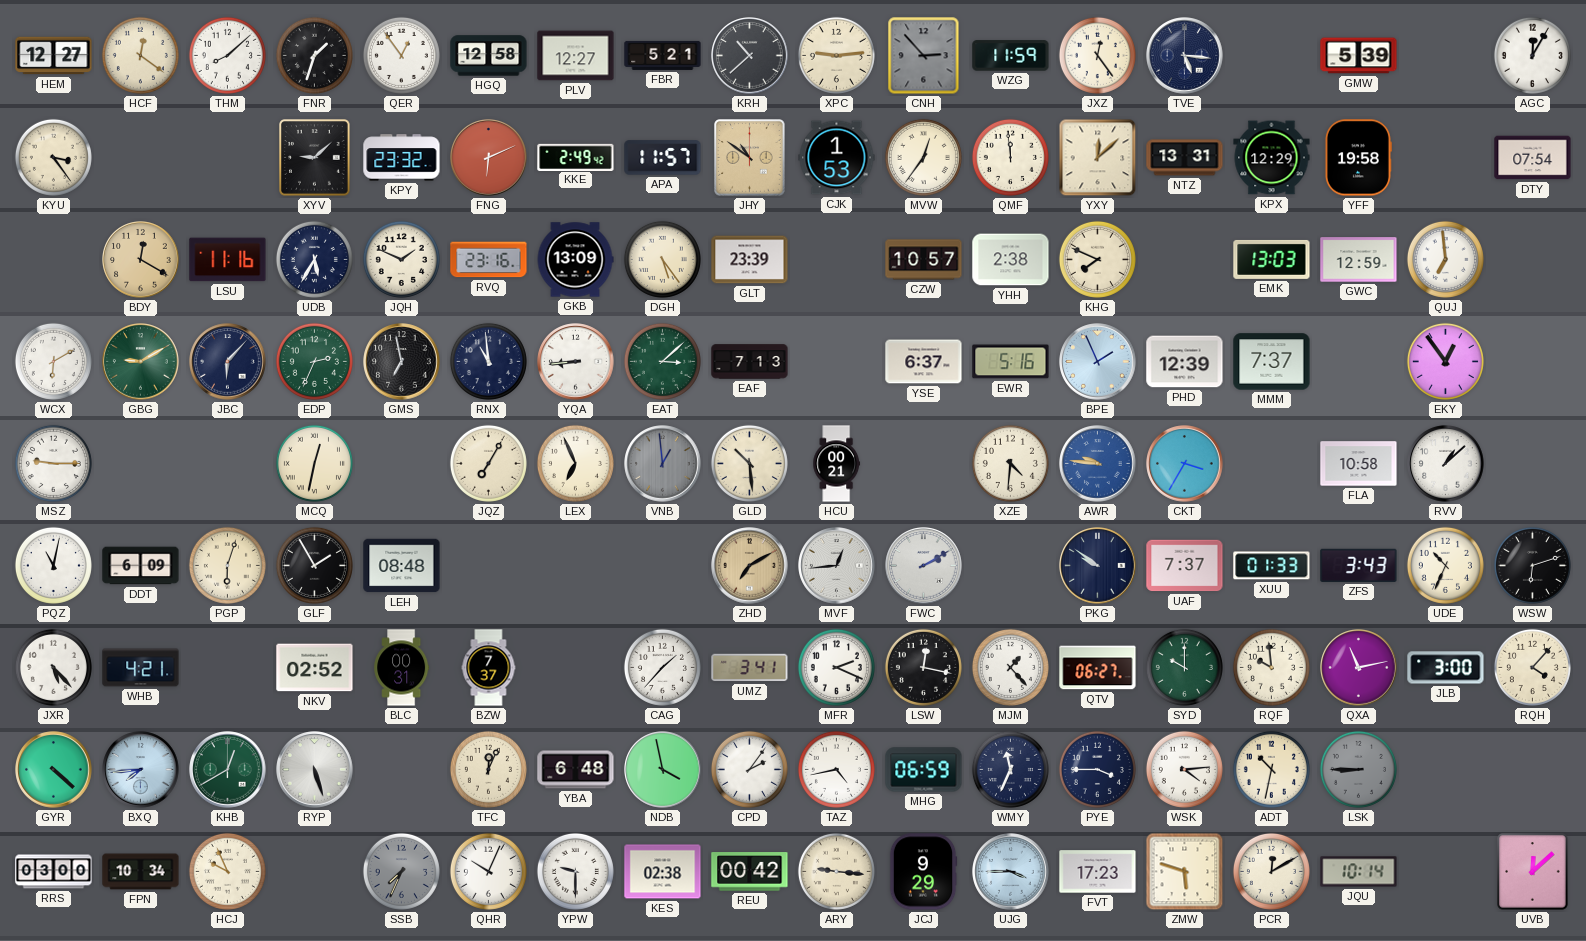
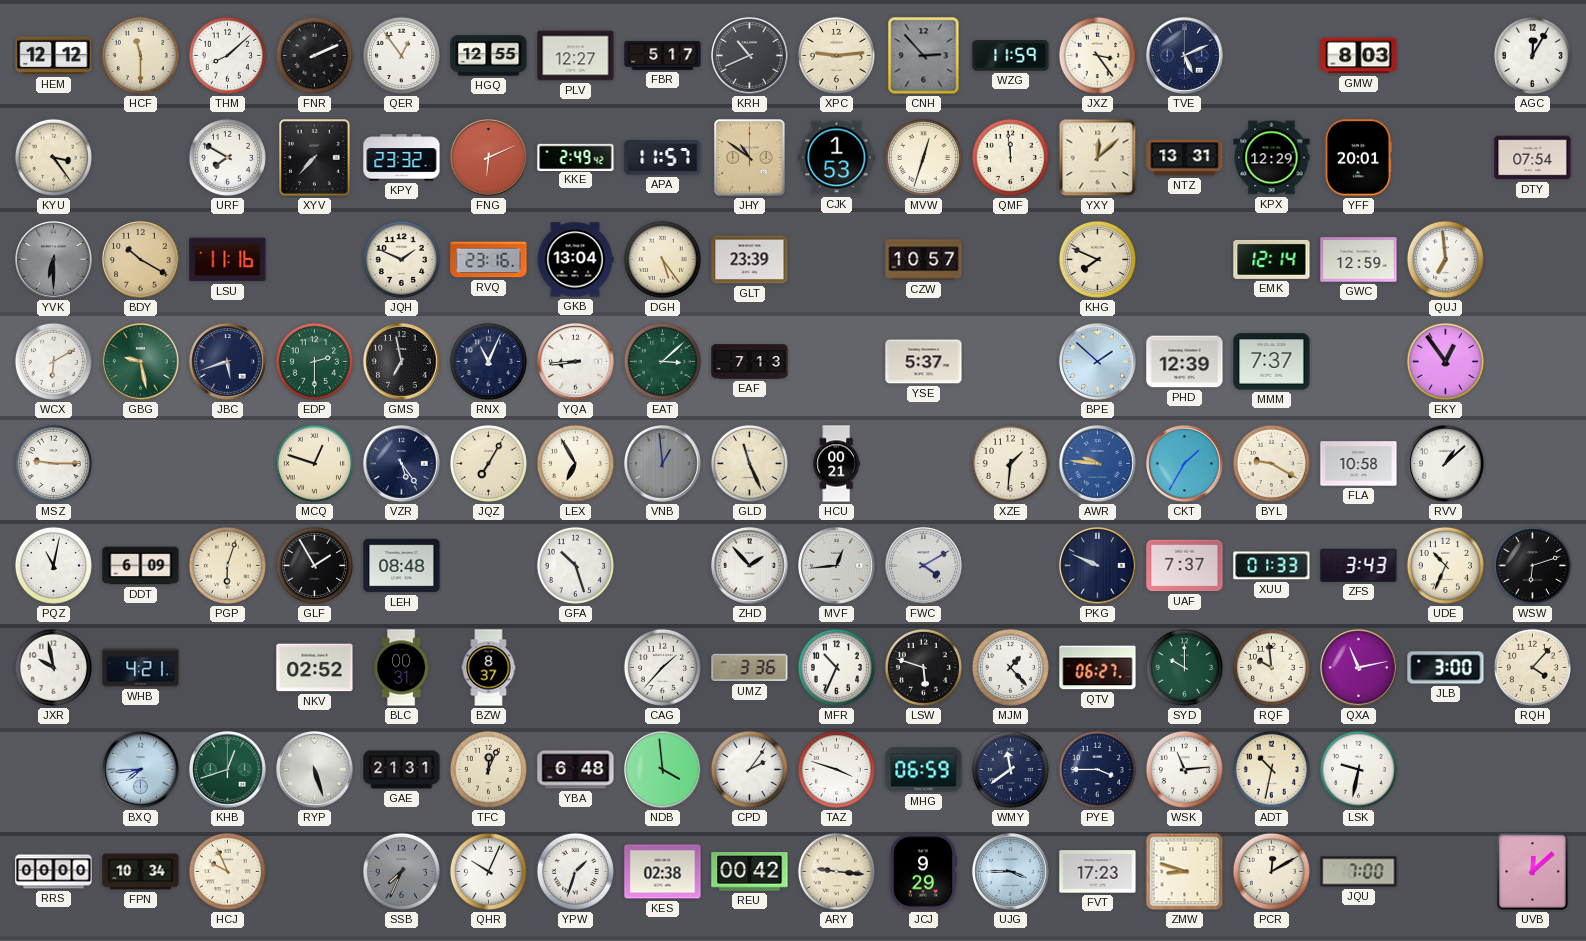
HEM: 12:27 -> 12:12
HCF: 12:21 -> 11:30
FNR: 1:33 -> 2:11
HGQ: 12:58 -> 12:55
FBR: 5:21 -> 5:17
KRH: 10:38 -> 10:41
JXZ: 12:24 -> 3:24
TVE: 5:16 -> 5:11
GMW: 5:39 -> 8:03
URF: none -> 7:50
XYV: 9:08 -> 7:37
MVW: 12:36 -> 12:33
YFF: 19:58 -> 20:01
YVK: none -> 6:30
BDY: 12:20 -> 10:20
UDB: 5:35 -> none
GKB: 13:09 -> 13:04
YHH: 2:38 -> none
EMK: 13:03 -> 12:14
GBG: 9:10 -> 9:28
JBC: 6:07 -> 5:42
EDP: 2:34 -> 2:30
RNX: 10:59 -> 11:04
YSE: 6:37 -> 5:37
EWR: 5:16 -> none
BPE: 1:56 -> 1:52
MCQ: 12:32 -> 12:48
VZR: none -> 5:24
LEX: 6:56 -> 6:55
GLD: 10:29 -> 11:26
XZE: 4:31 -> 1:31
CKT: 3:35 -> 1:35
BYL: none -> 9:20
GFA: none -> 10:27
ZHD: 7:10 -> 1:53
ZHD dial: champagne -> white
FWC: 2:10 -> 4:10
PKG: 9:51 -> 9:49
JXR: 5:23 -> 9:58
BZW: 7:37 -> 8:37
UMZ: 3:41 -> 3:36
MFR: 2:19 -> 10:34
LSW: 12:17 -> 5:48
GYR: 4:22 -> none
KHB: 12:40 -> 12:42
GAE: none -> 21:31
NDB: 3:58 -> 3:59
TAZ: 4:43 -> 3:48
WMY: 11:34 -> 11:39
WSK: 4:14 -> 11:14
LSK: 8:45 -> 9:32
LSK dial: grey -> white
RRS: 03:00 -> 00:00
YPW: 9:30 -> 1:33
ZMW: 5:48 -> 8:48
JQU: 10:14 -> 7:00
